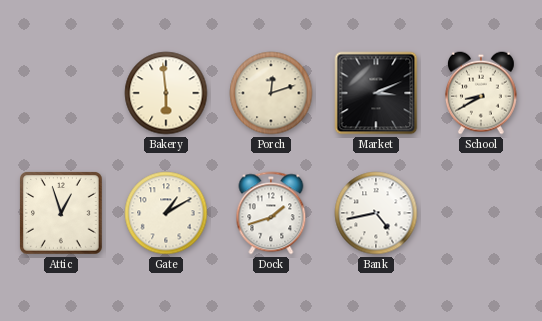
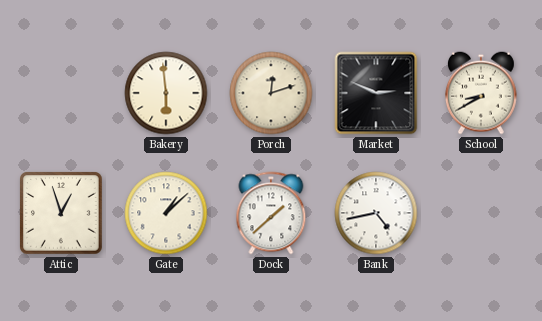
Market: 3:11 -> 2:49
Gate: 1:10 -> 1:08
Dock: 1:42 -> 1:38
